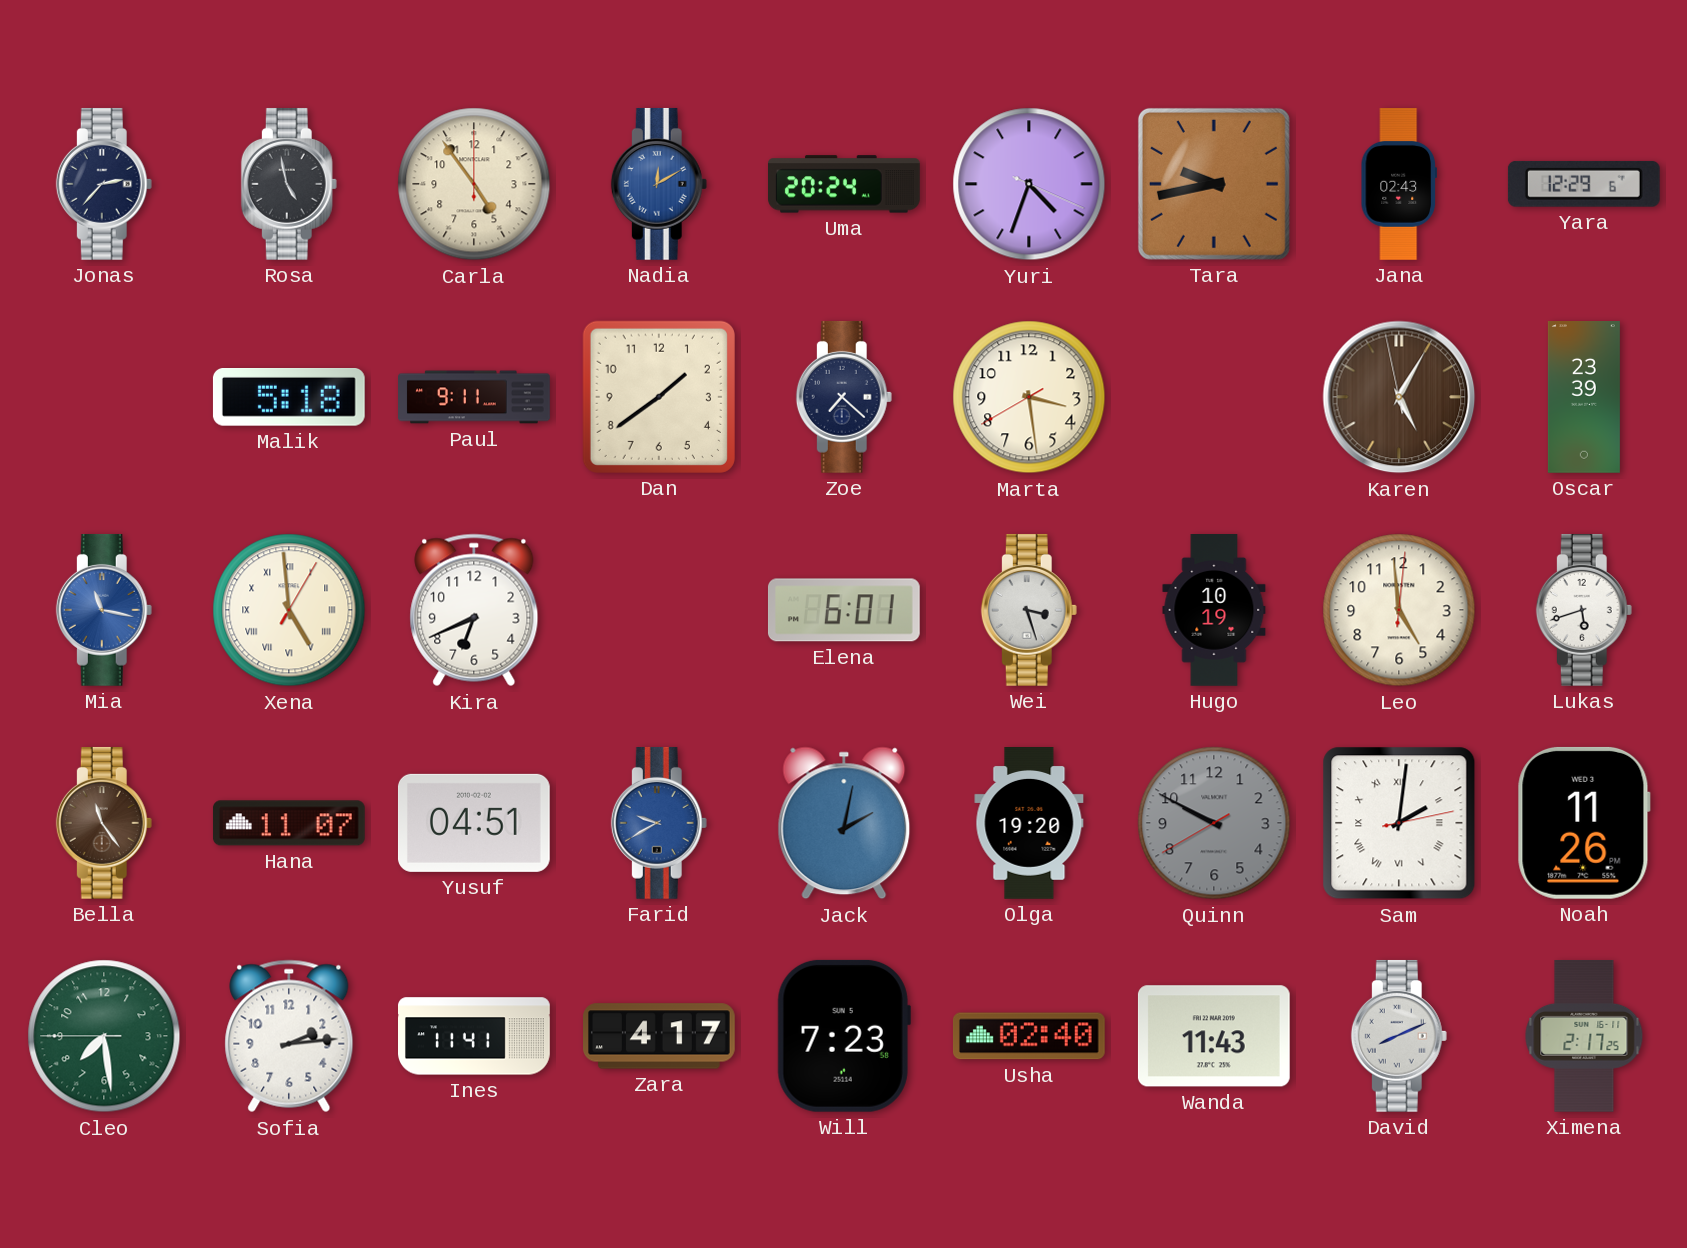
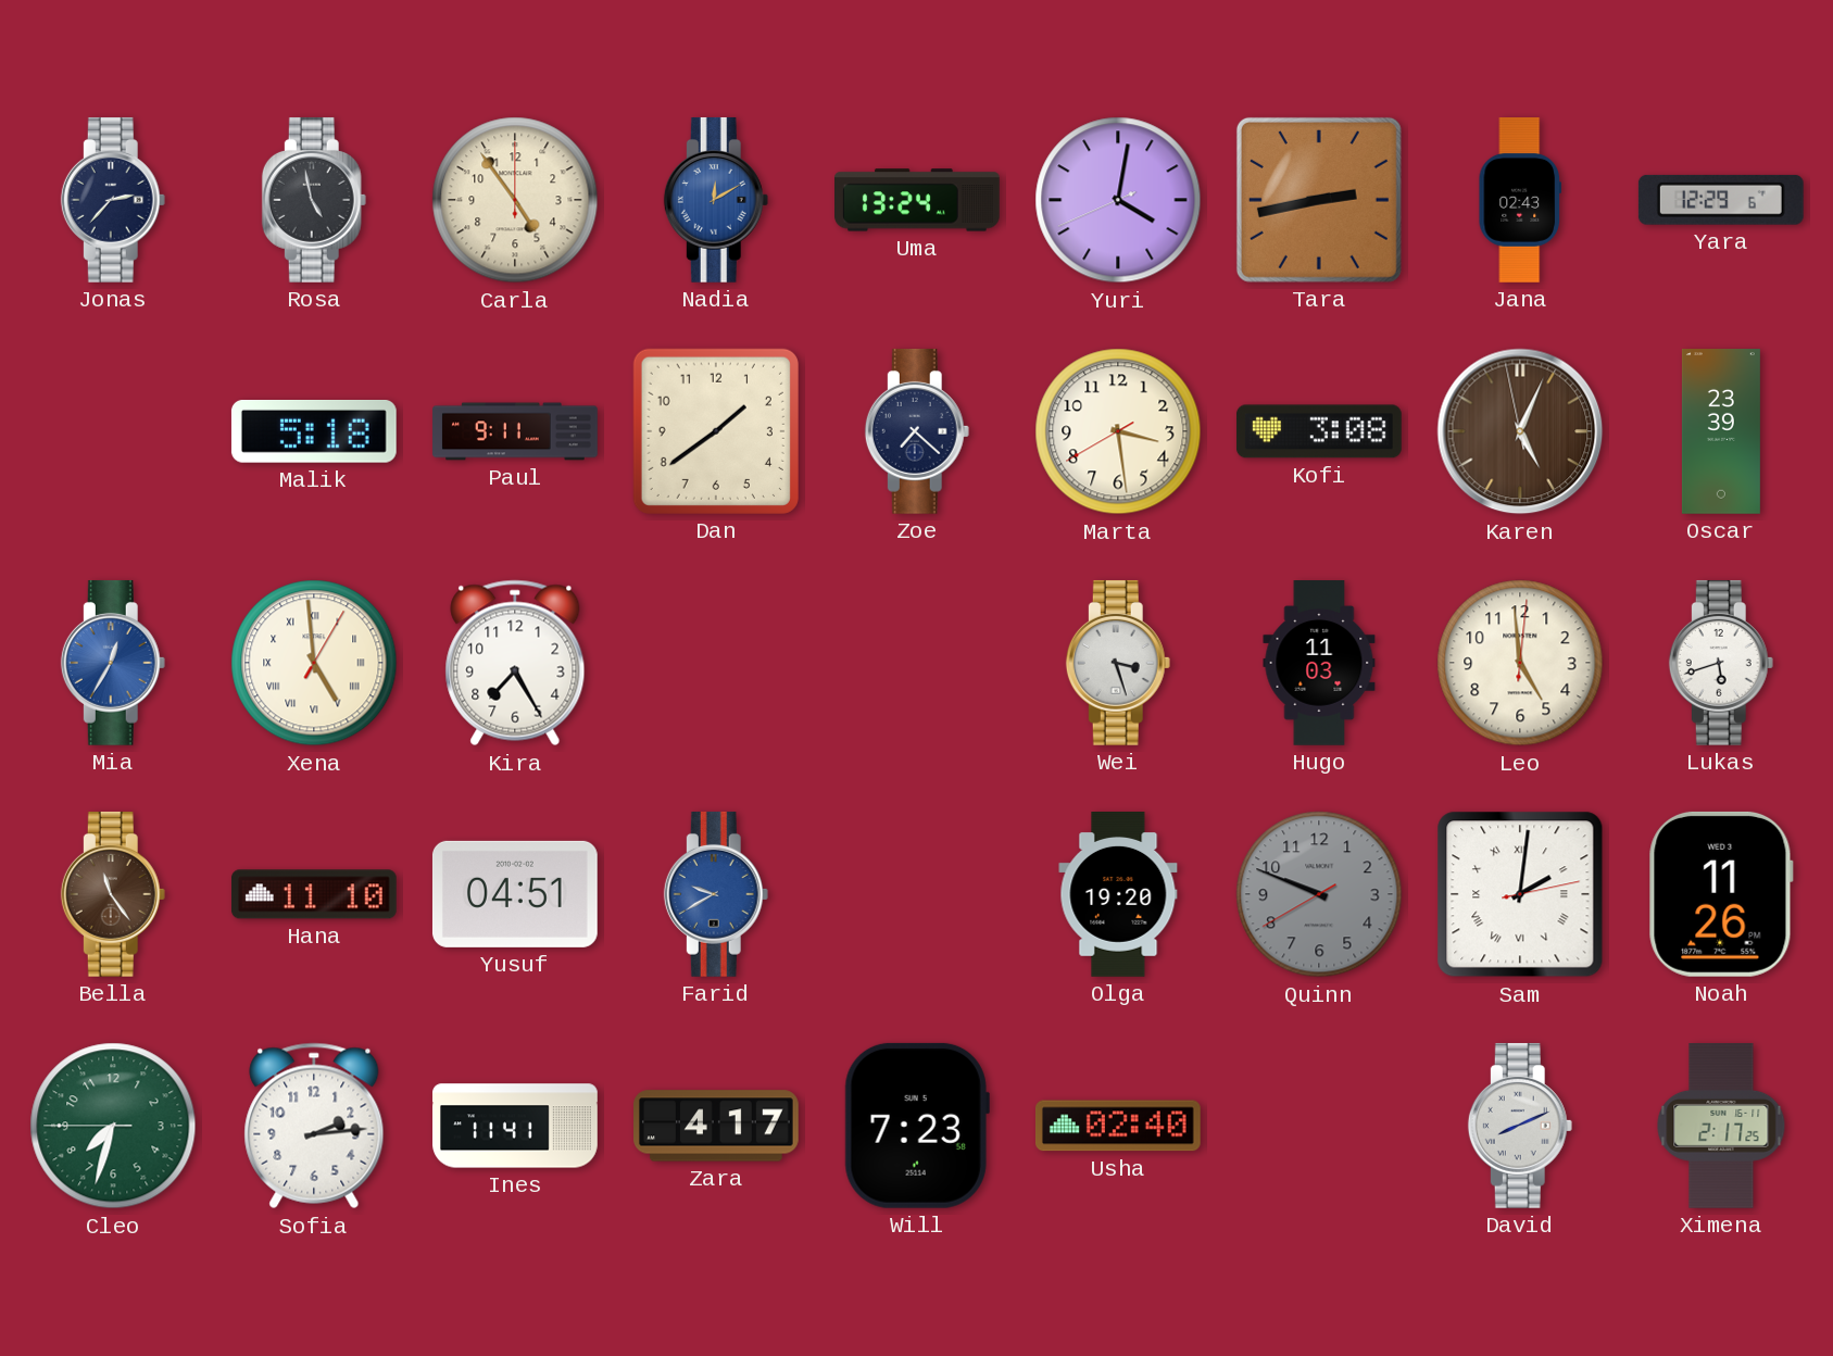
Uma: 20:24 -> 13:24
Yuri: 4:33 -> 4:01
Tara: 9:43 -> 2:43
Kofi: none -> 3:08
Karen: 5:04 -> 5:03
Mia: 11:17 -> 12:35
Kira: 6:41 -> 7:25
Elena: 6:01 -> none
Hugo: 10:19 -> 11:03
Hana: 11:07 -> 11:10
Jack: 2:02 -> none
Quinn: 9:49 -> 9:48
Cleo: 7:28 -> 7:32
Wanda: 11:43 -> none
